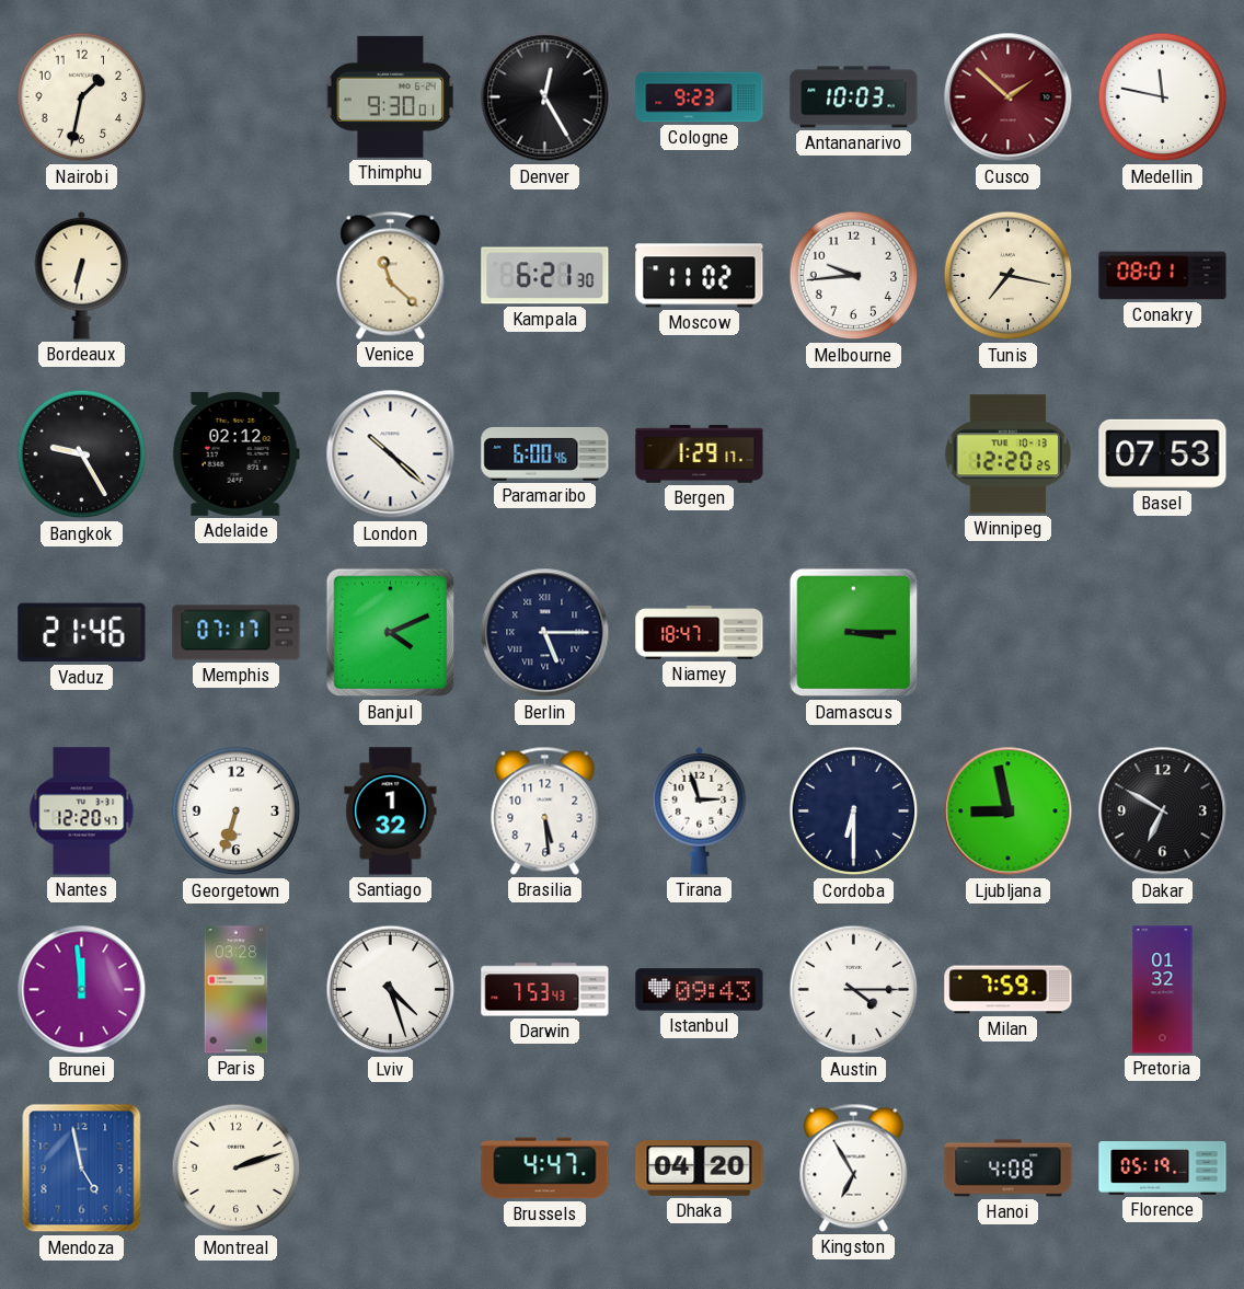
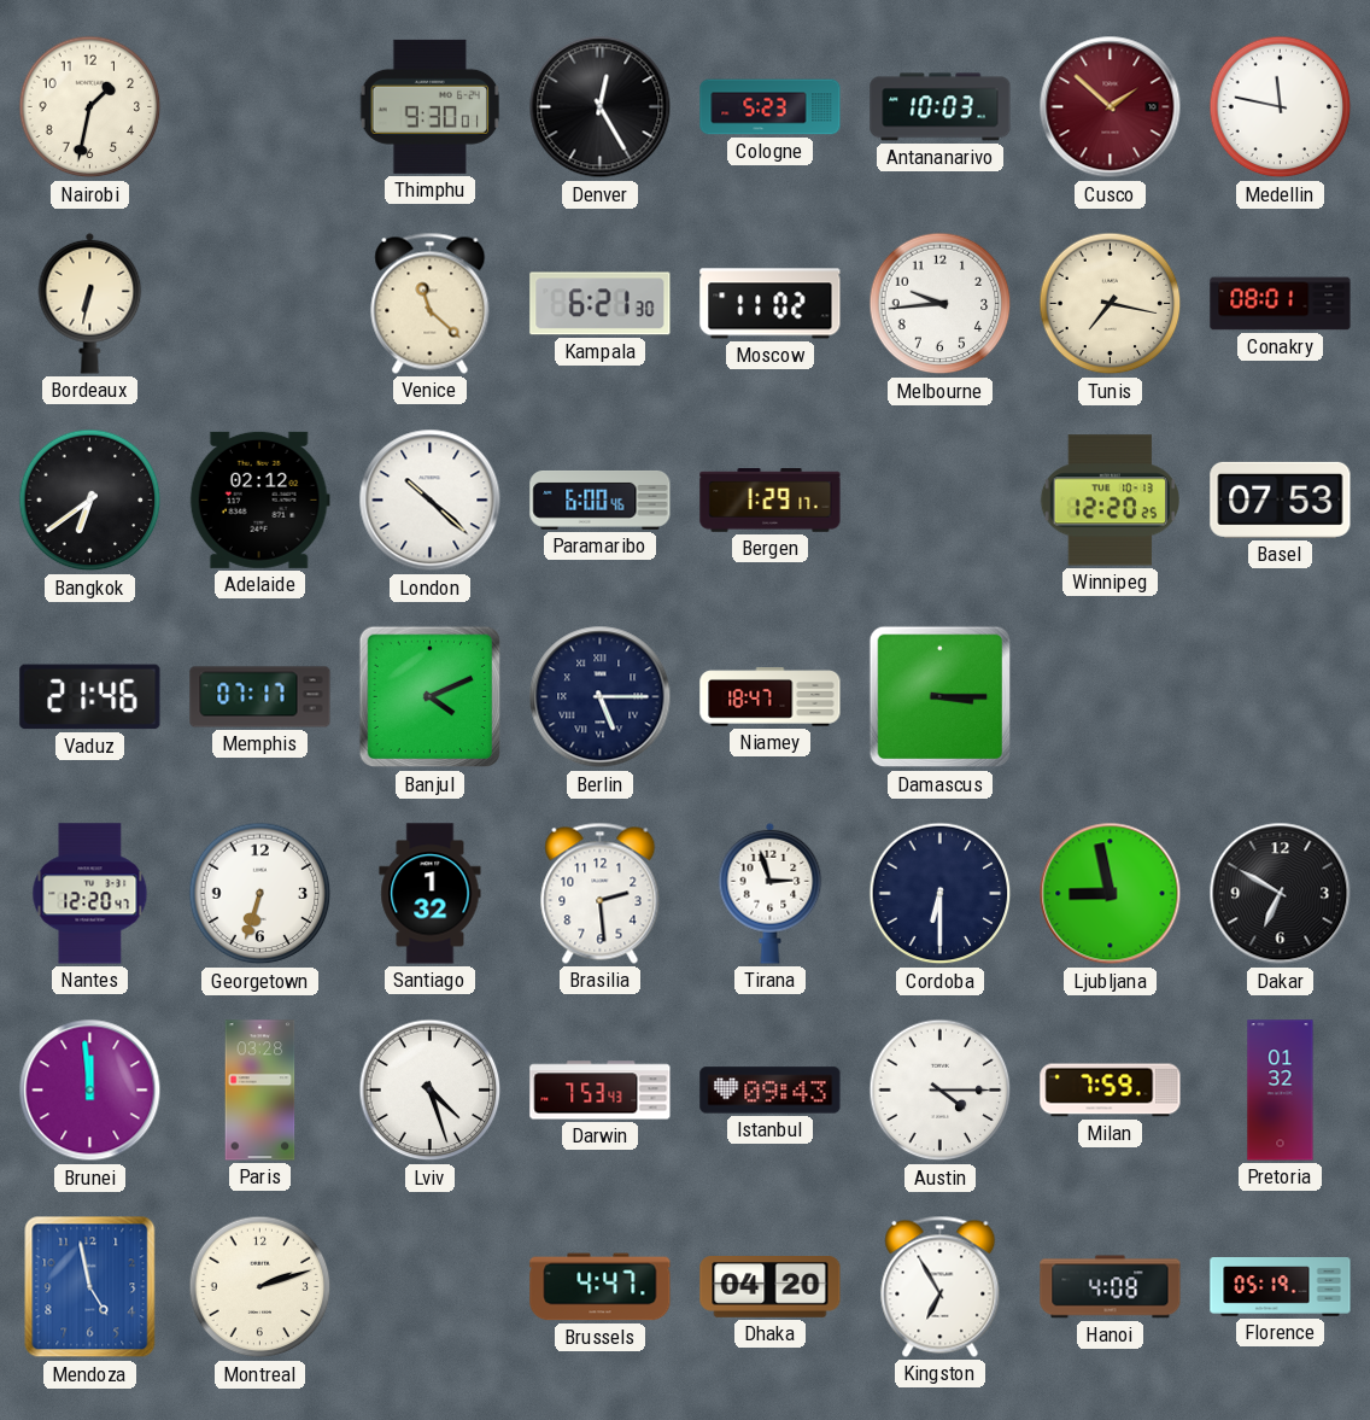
Cologne: 9:23 -> 5:23
Bangkok: 9:25 -> 6:39
Brasilia: 5:29 -> 2:29
